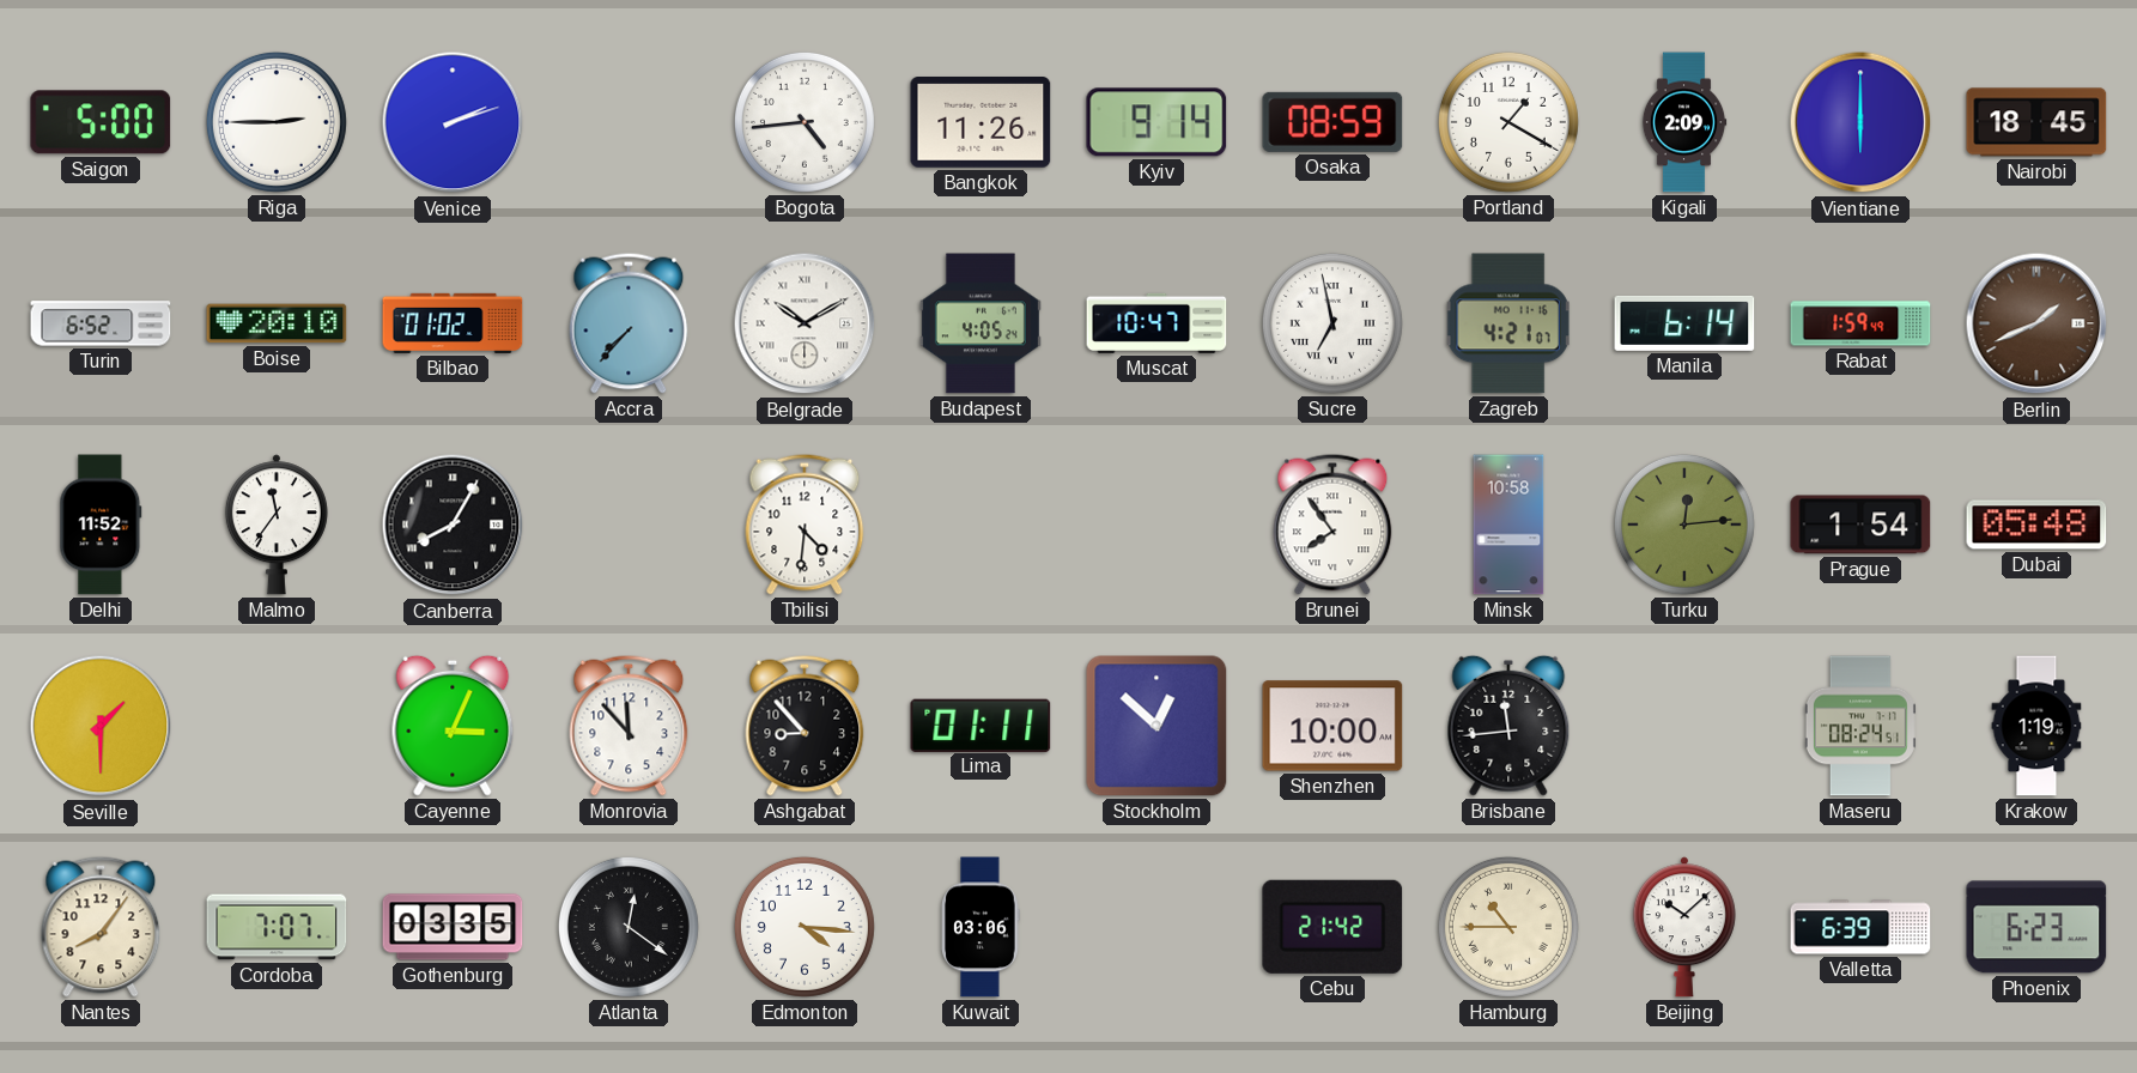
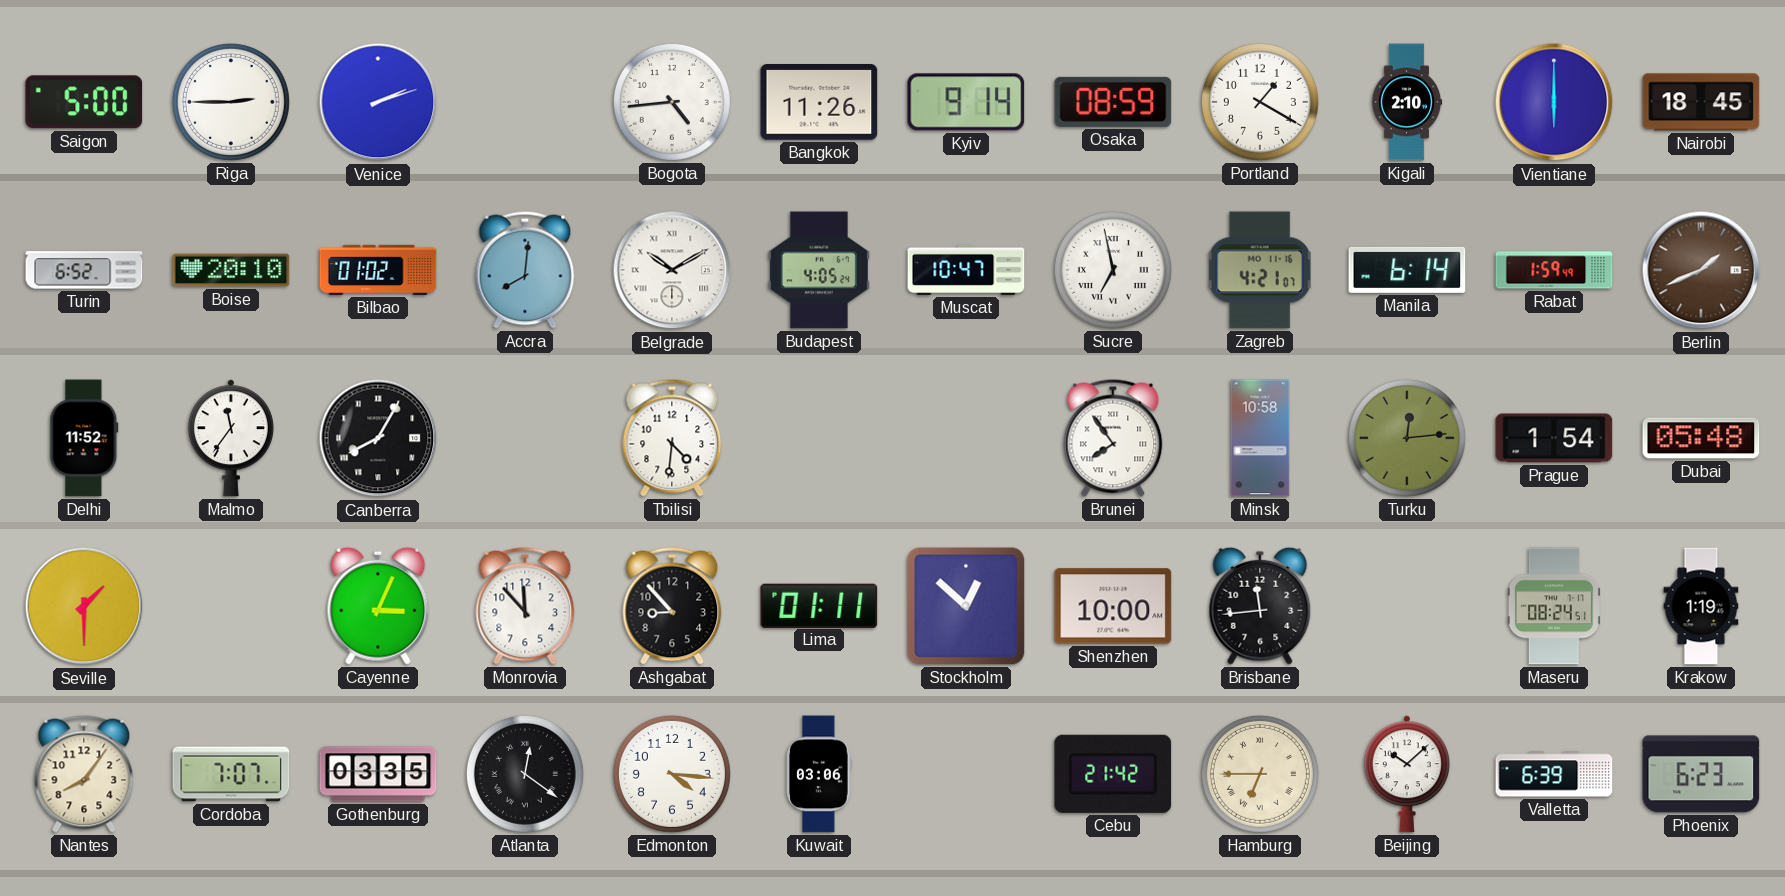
Kigali: 2:09 -> 2:10
Accra: 7:37 -> 8:01
Hamburg: 10:45 -> 6:45
